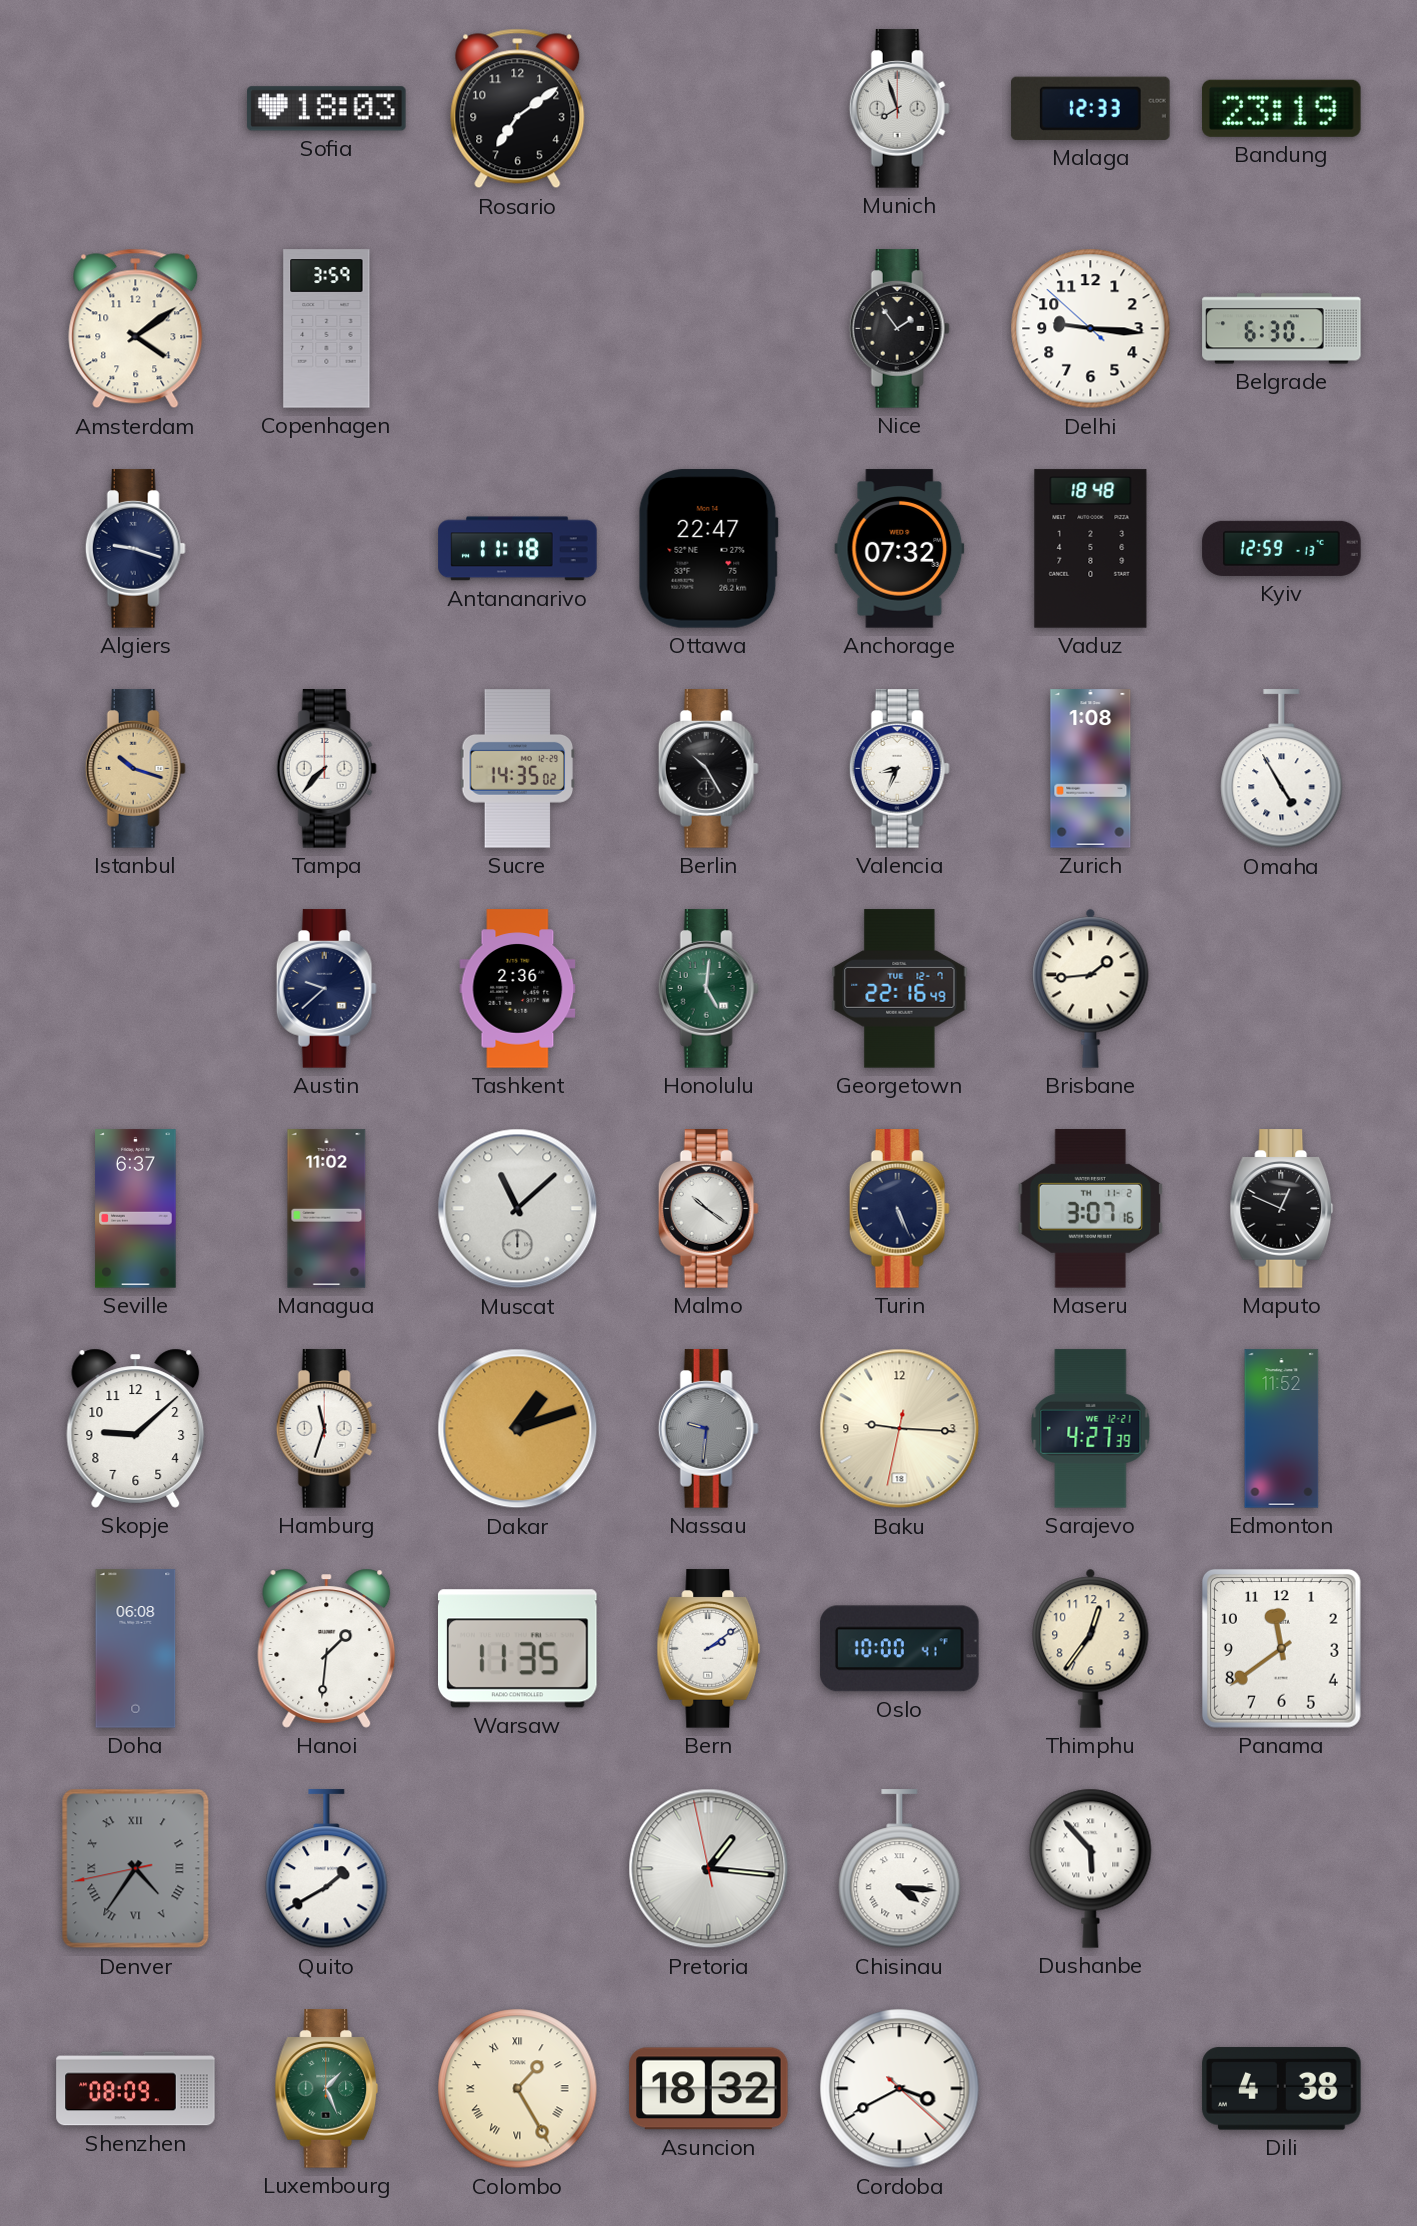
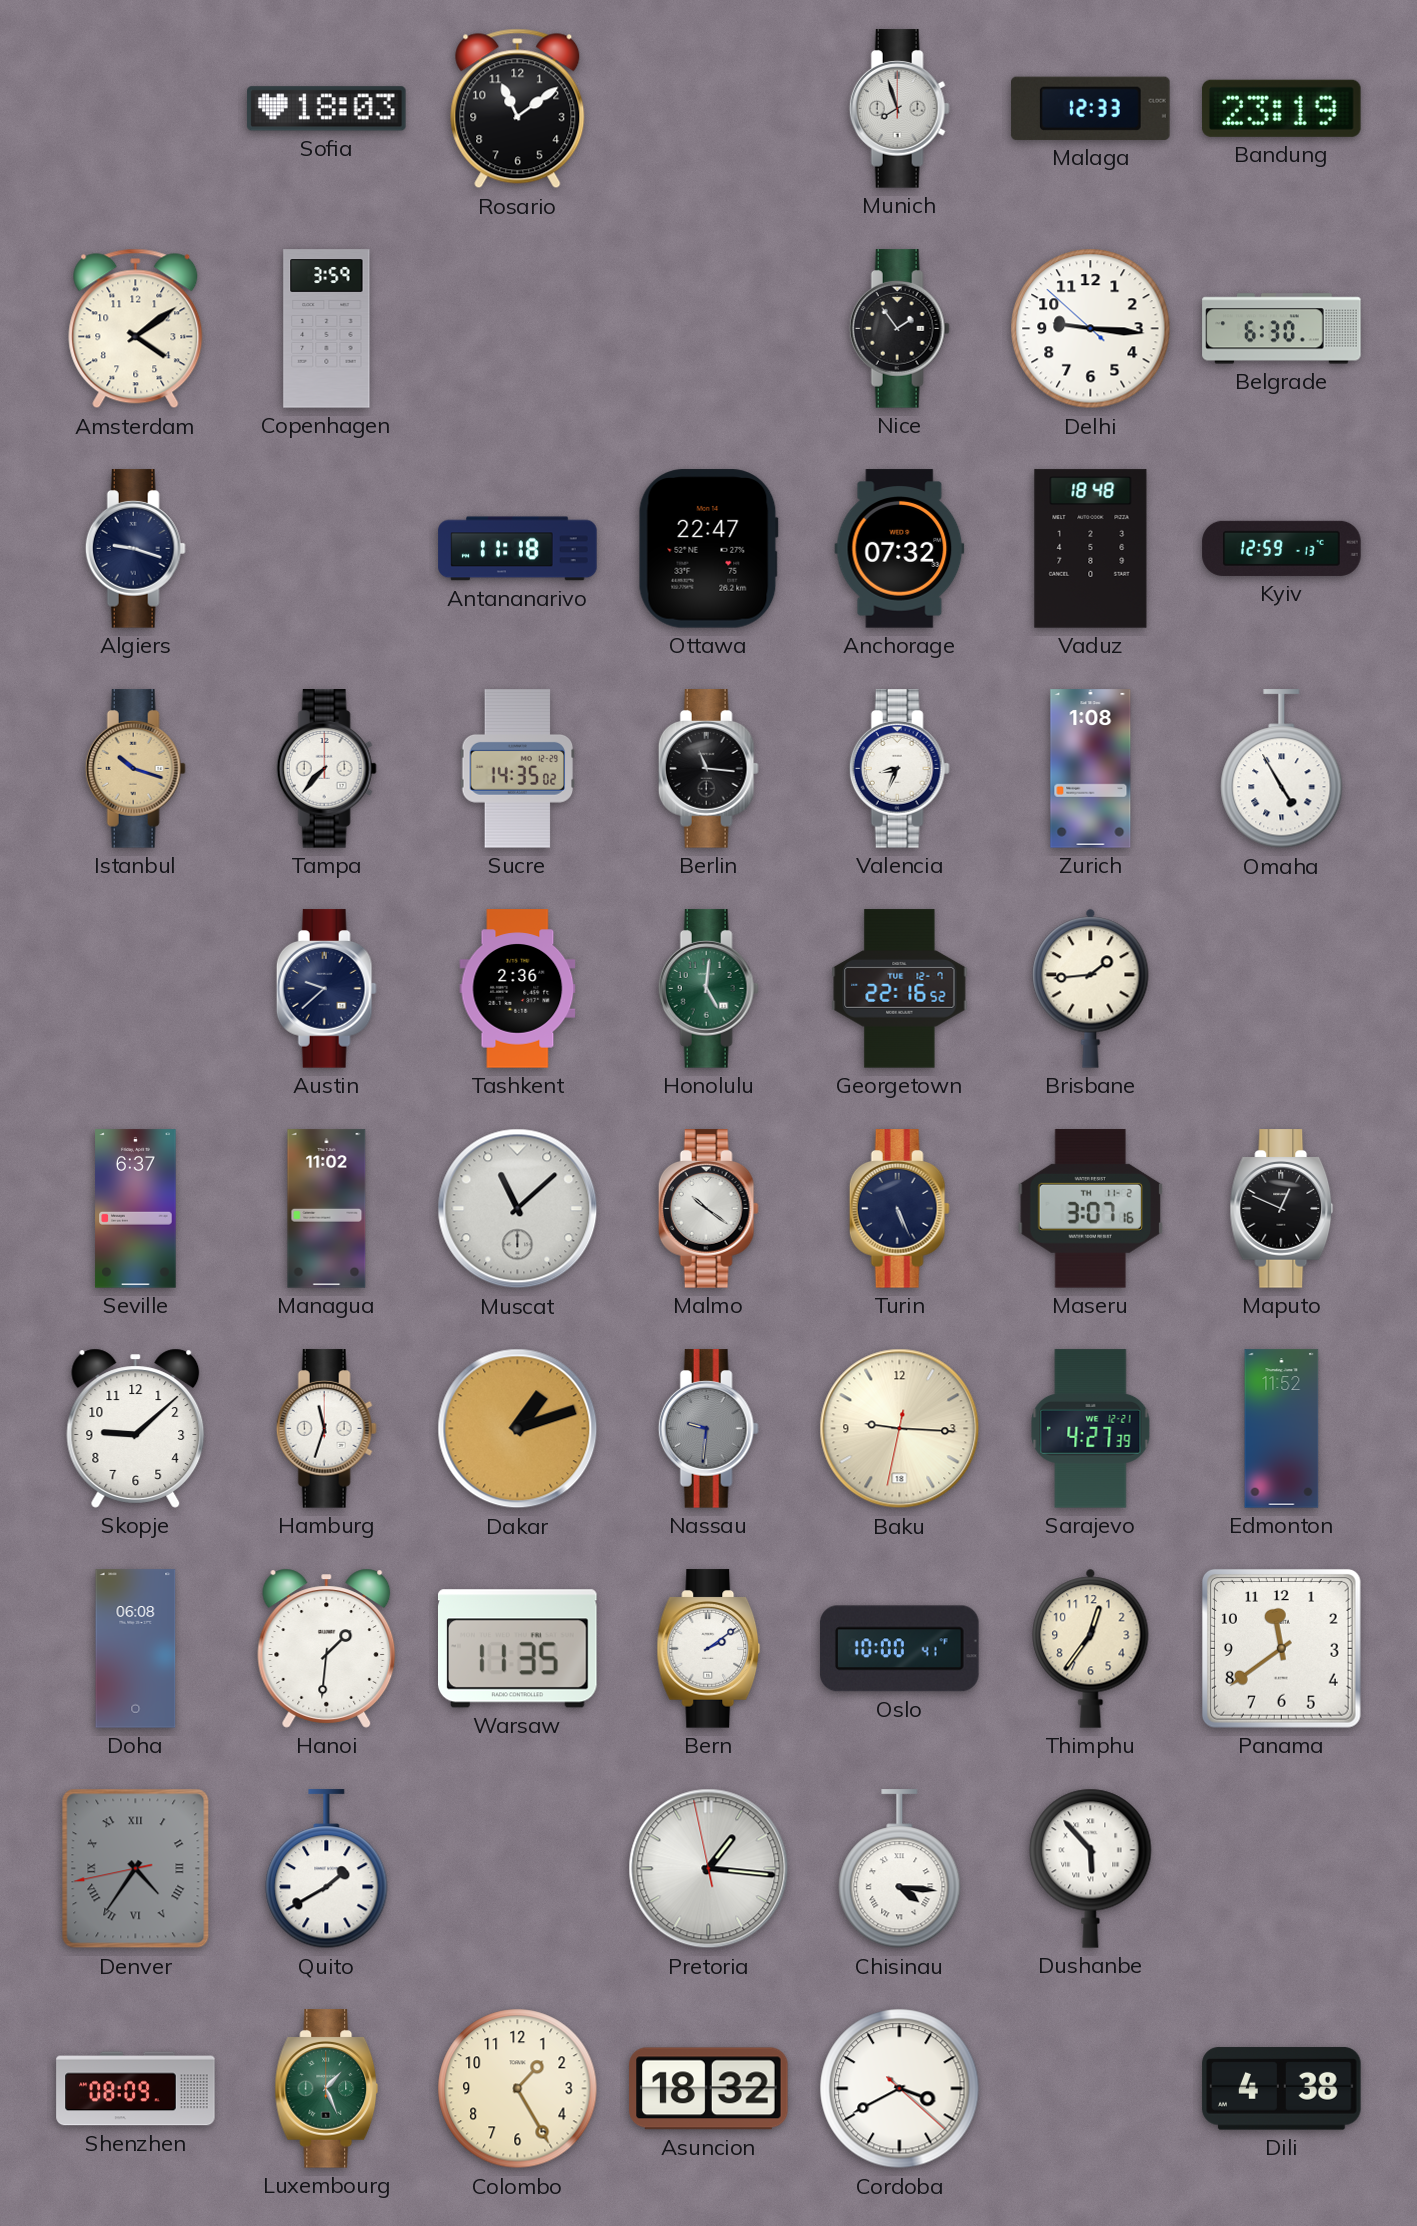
Rosario: 7:09 -> 11:09
Berlin: 10:25 -> 11:16
Georgetown: 22:16:49 -> 22:16:52
Colombo numerals: Roman -> Arabic
